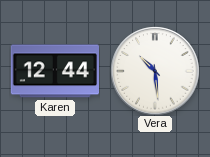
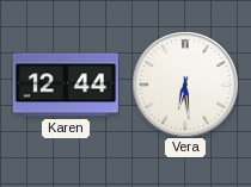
Vera: 10:29 -> 6:29
